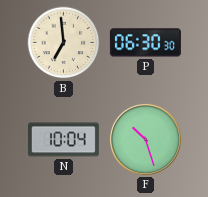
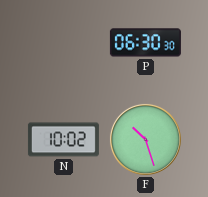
B: 6:59 -> none
N: 10:04 -> 10:02
